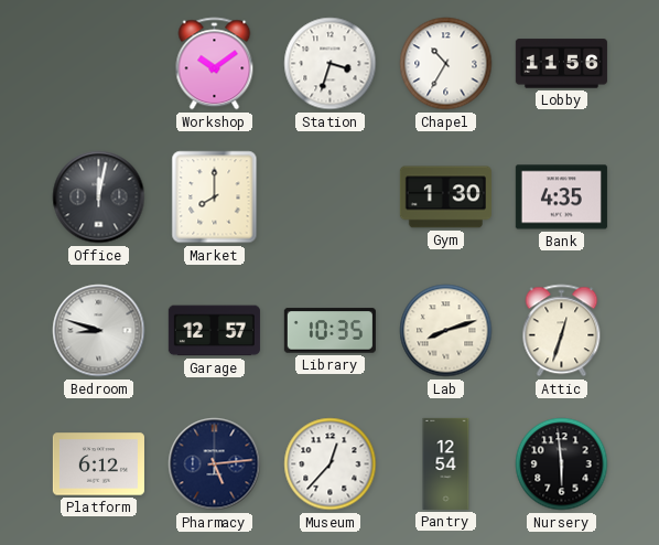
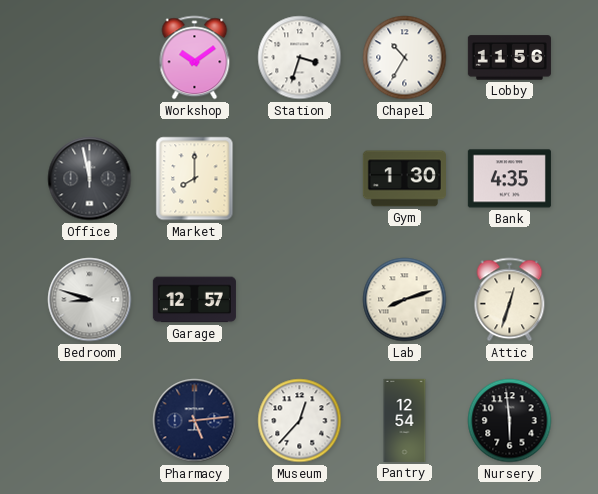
Office: 12:02 -> 11:58
Library: 10:35 -> none
Platform: 6:12 -> none
